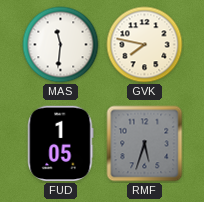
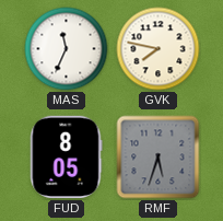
MAS: 11:31 -> 11:34
FUD: 1:05 -> 8:05
